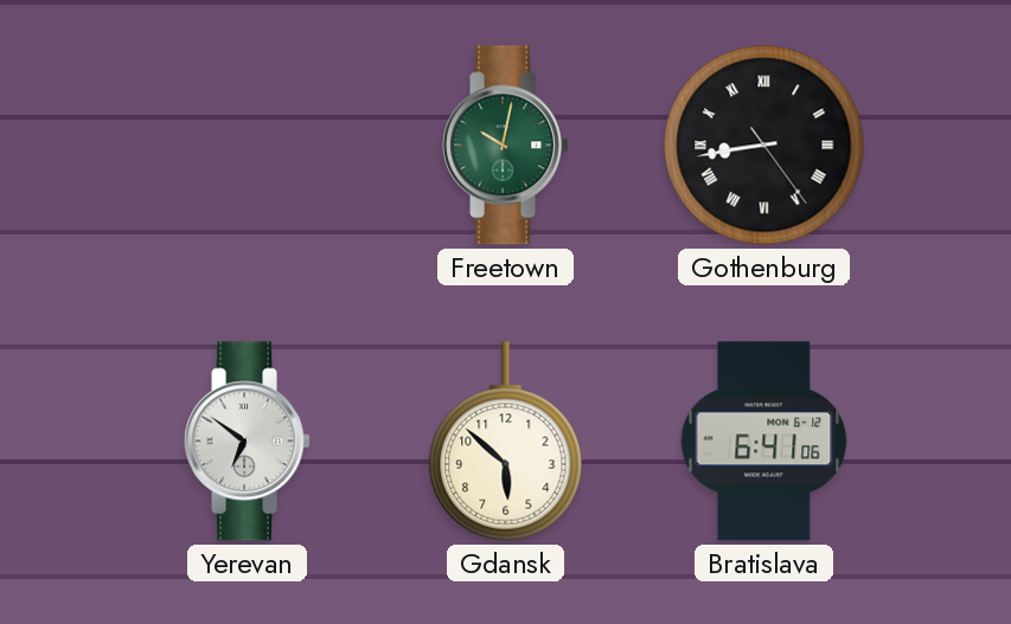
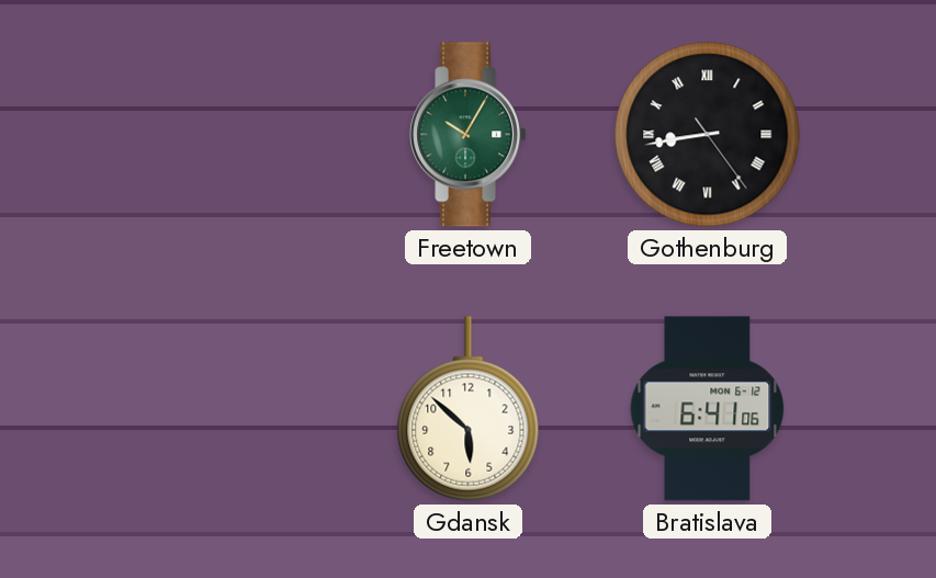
Freetown: 10:02 -> 10:05
Yerevan: 6:51 -> none
